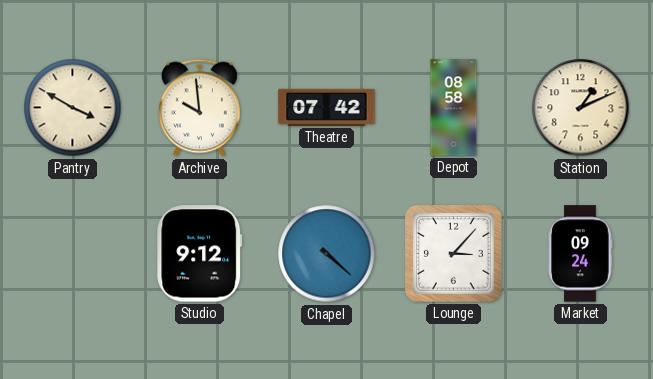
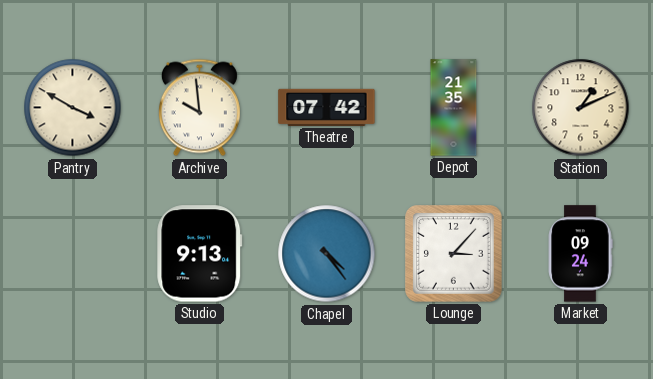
Depot: 08:58 -> 21:35
Studio: 9:12 -> 9:13
Chapel: 4:22 -> 4:24
